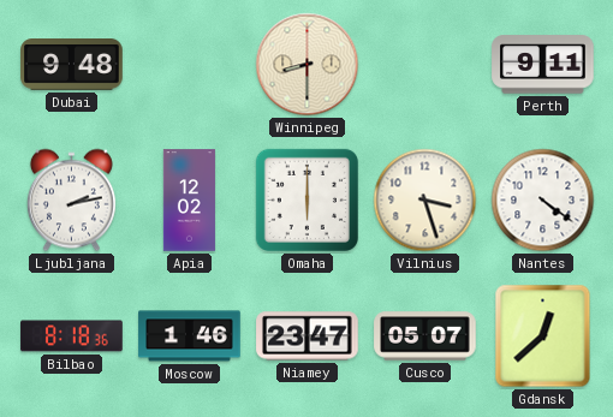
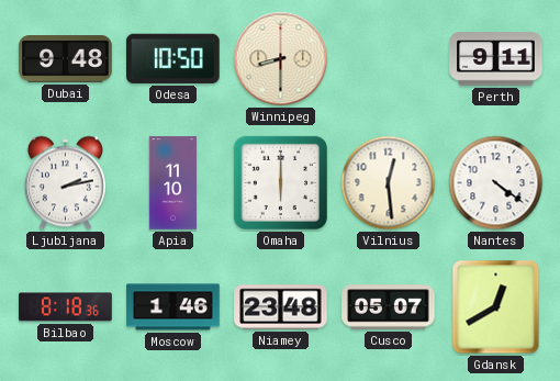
Odesa: none -> 10:50
Apia: 12:02 -> 11:10
Vilnius: 3:27 -> 12:29
Niamey: 23:47 -> 23:48
Gdansk: 12:38 -> 12:40
